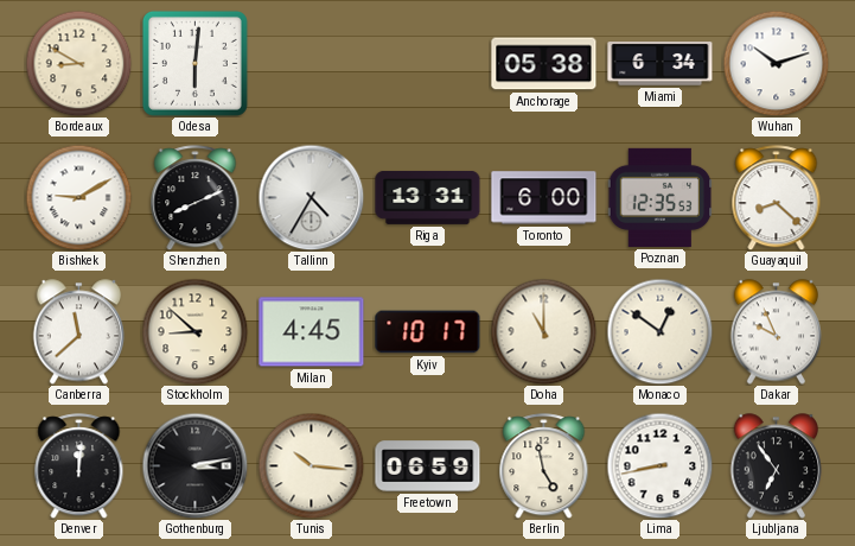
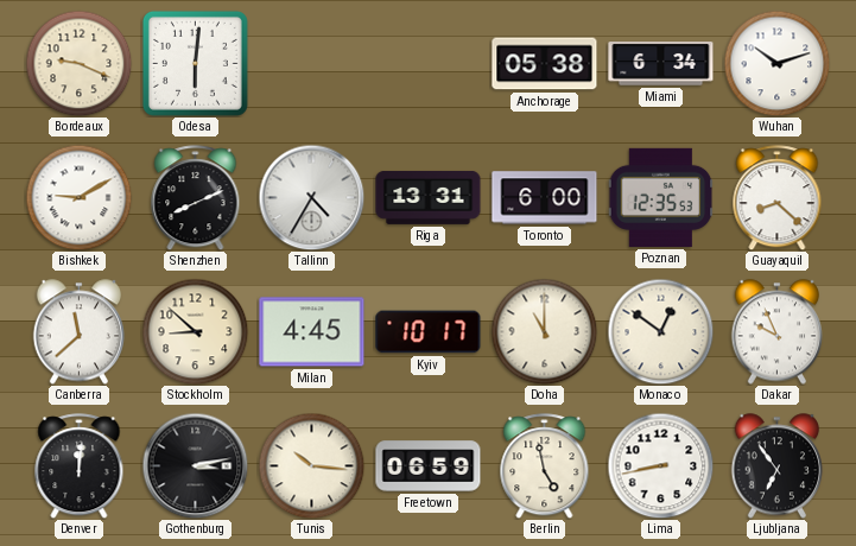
Bordeaux: 8:50 -> 9:19
